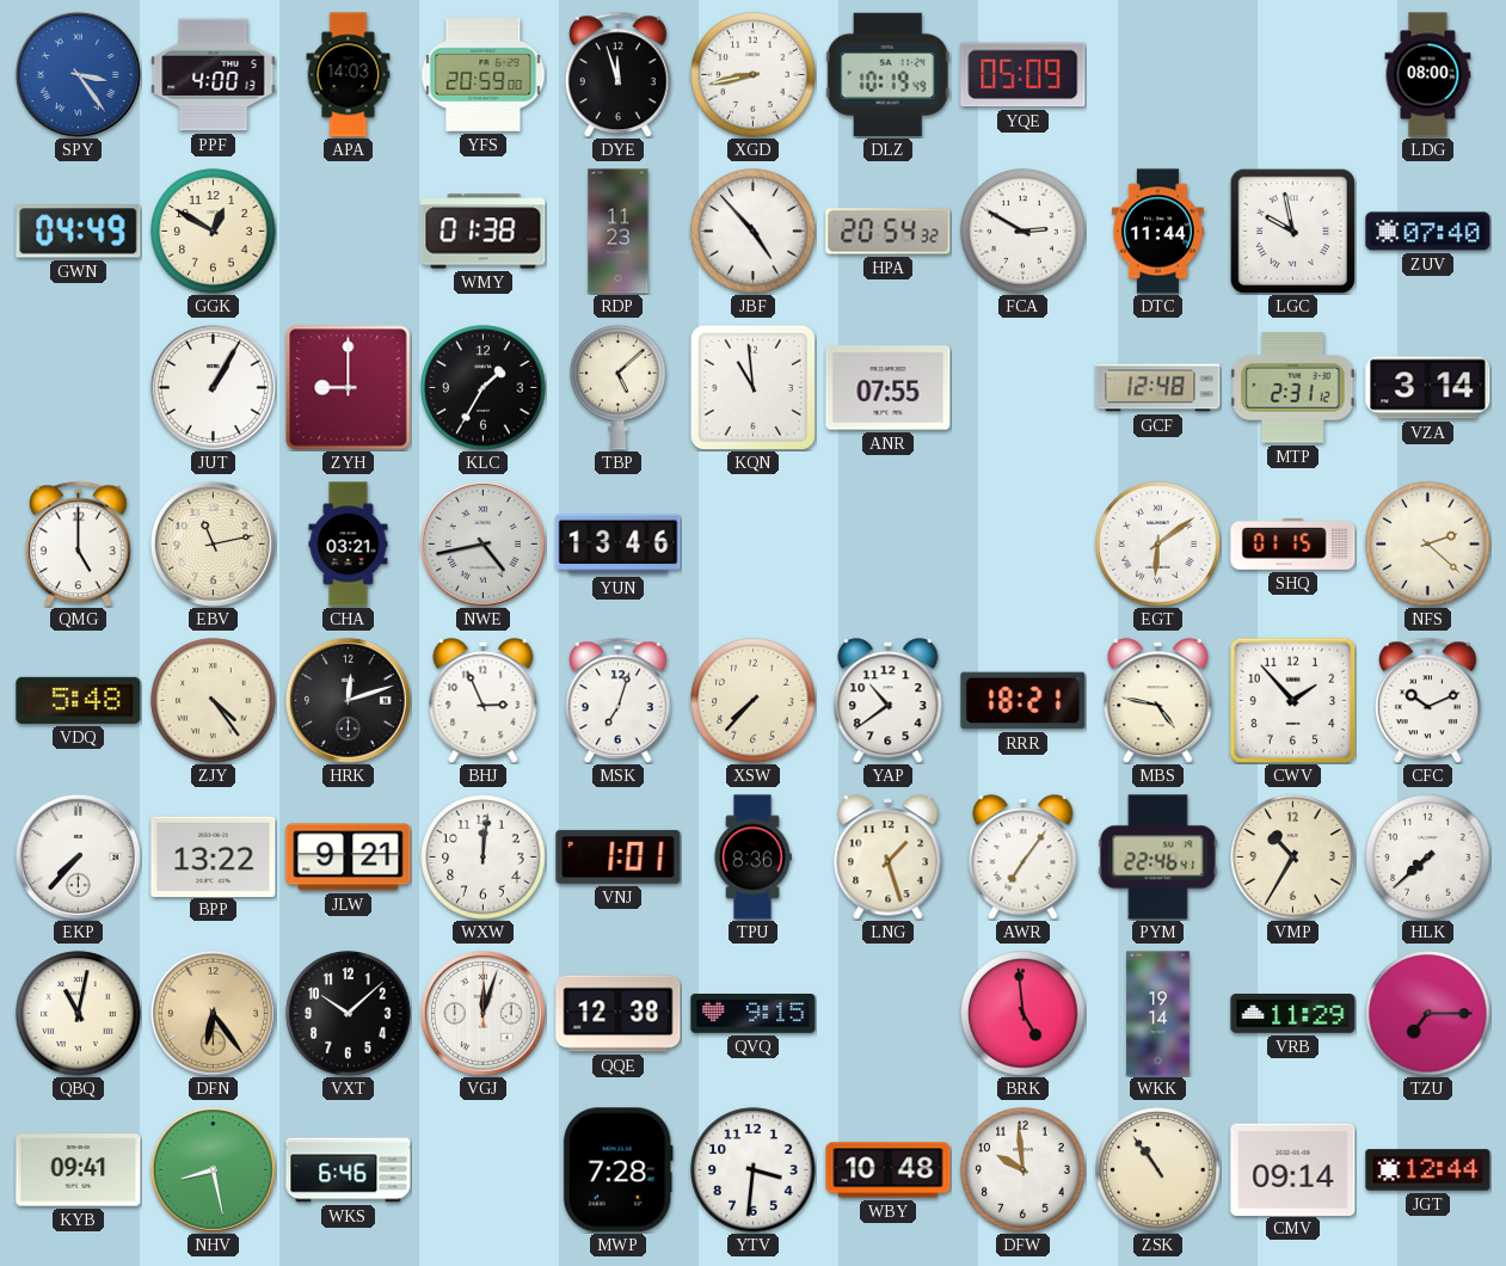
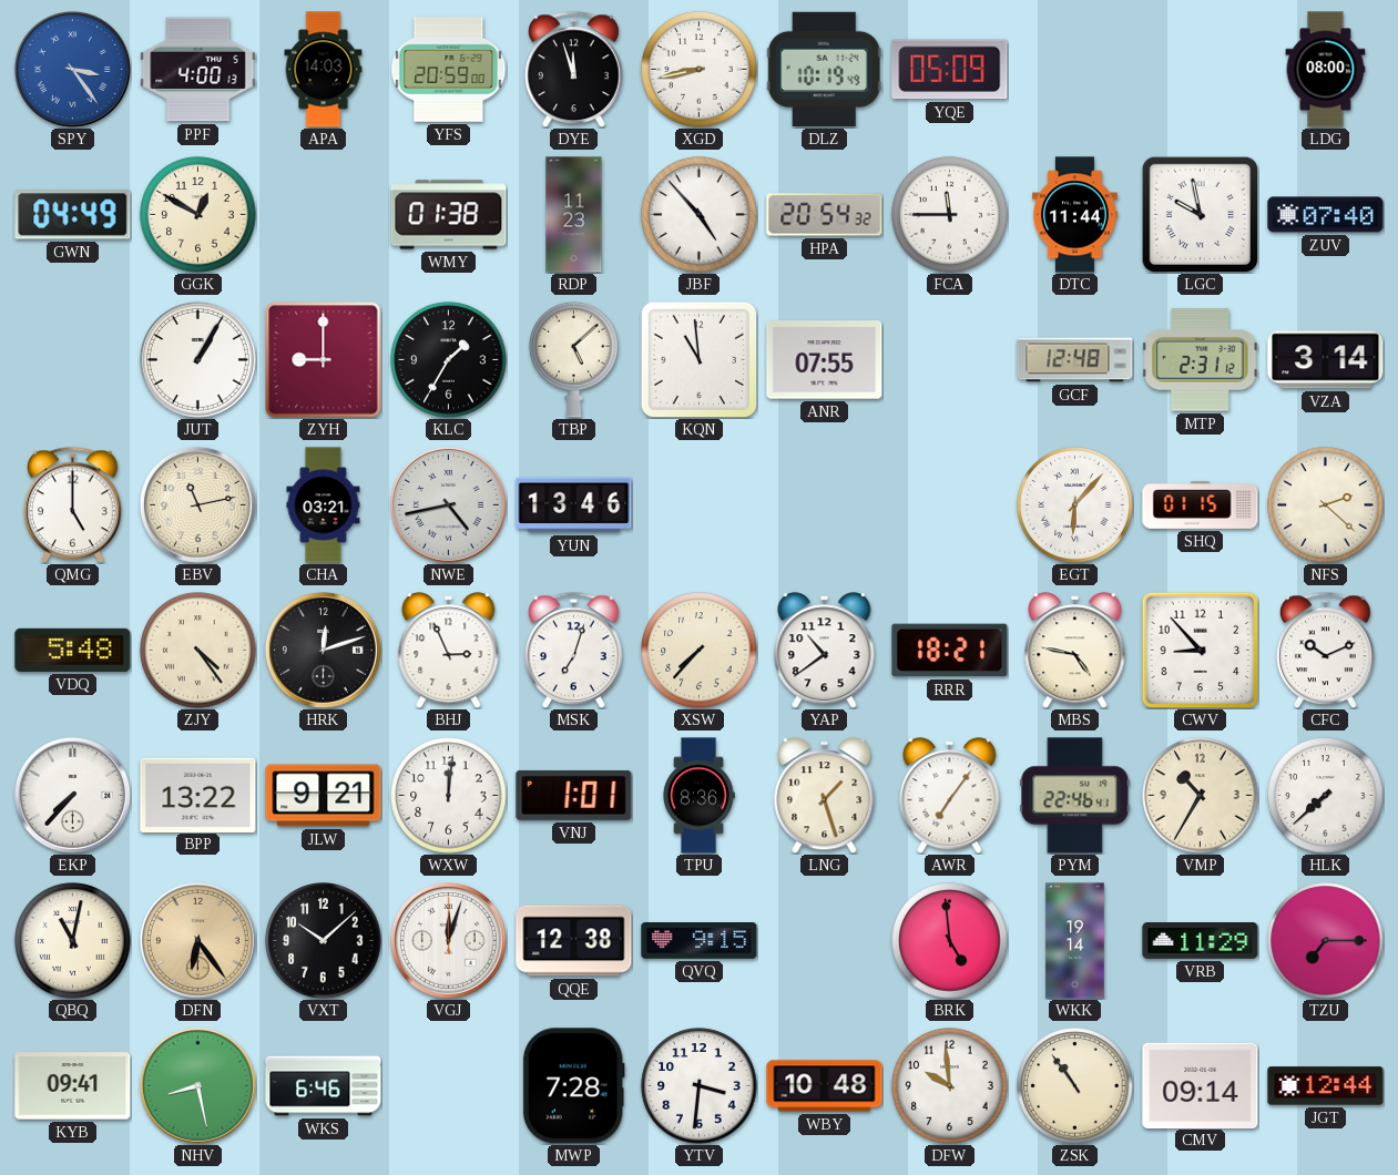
FCA: 2:50 -> 11:45
EGT: 6:09 -> 6:07
CWV: 1:53 -> 8:53
